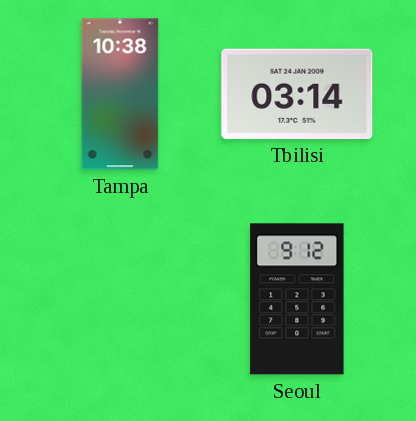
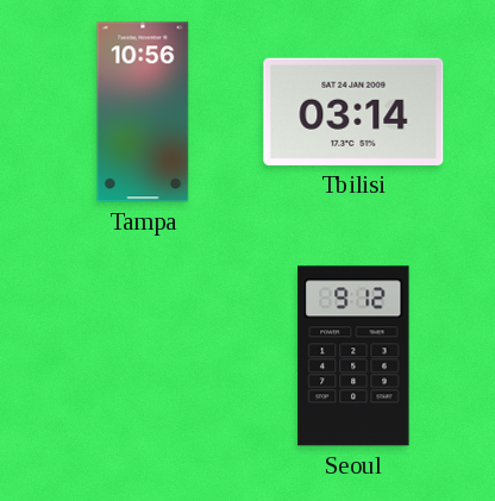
Tampa: 10:38 -> 10:56
